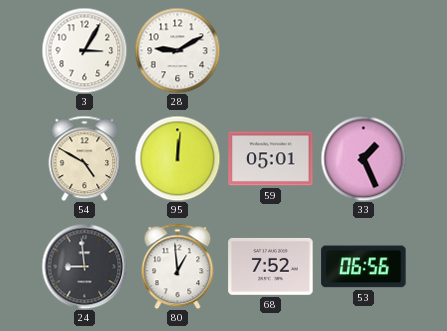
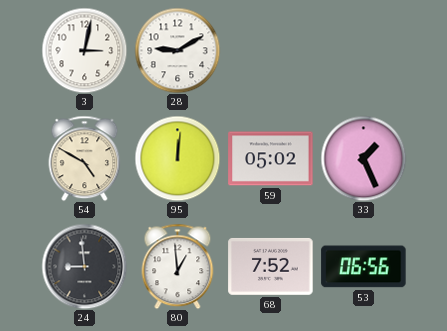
3: 3:05 -> 3:02
59: 05:01 -> 05:02
